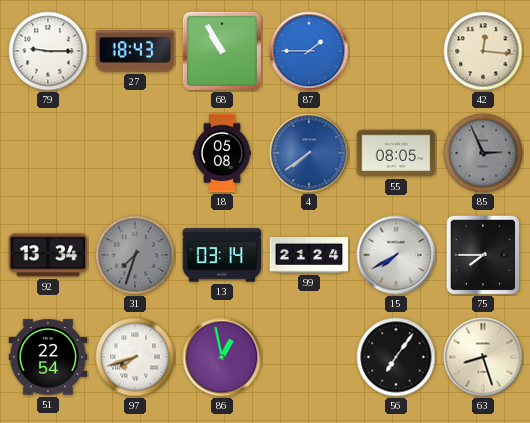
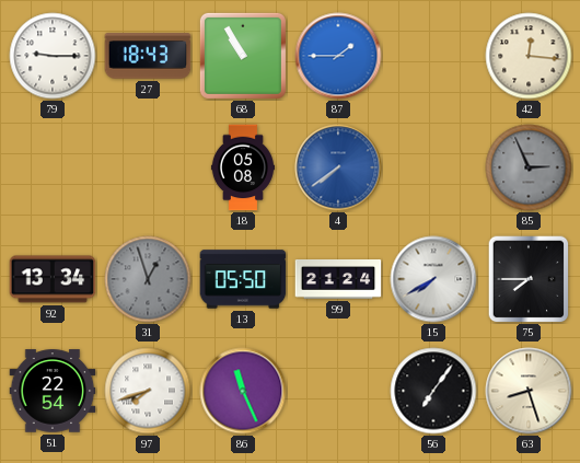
55: 08:05 -> none
31: 7:33 -> 12:57
13: 03:14 -> 05:50
86: 12:58 -> 11:26
